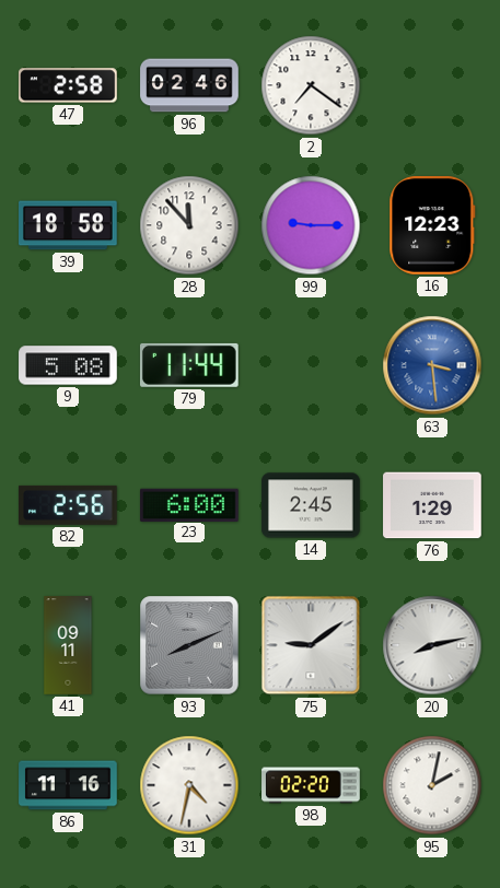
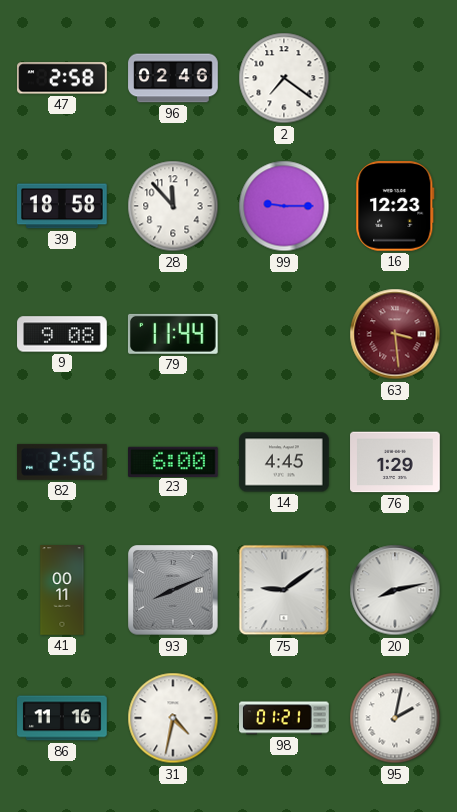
9: 5:08 -> 9:08
63 dial: blue -> burgundy
14: 2:45 -> 4:45
41: 09:11 -> 00:11
98: 02:20 -> 01:21
